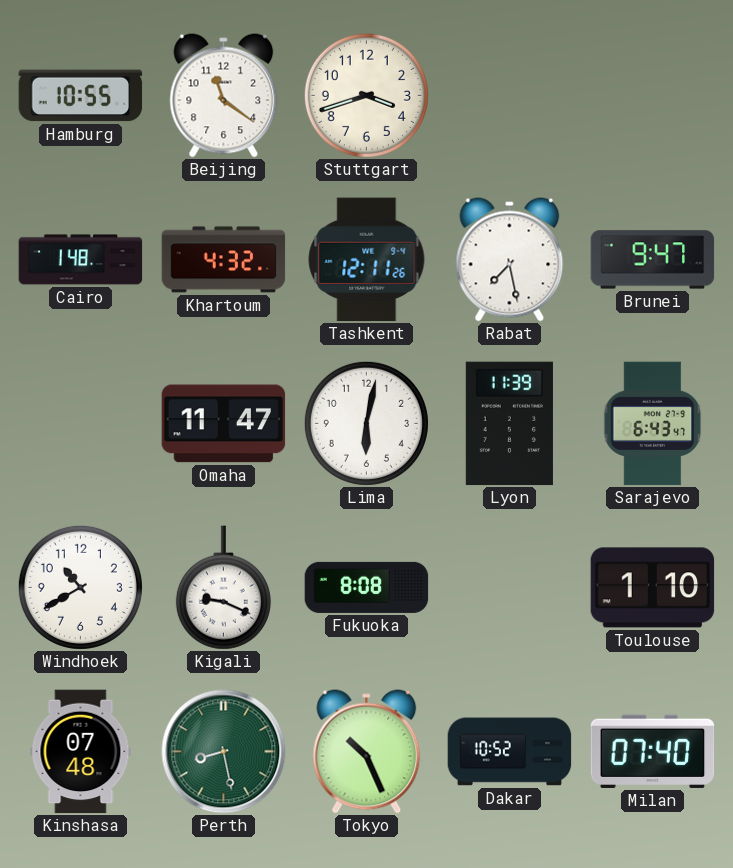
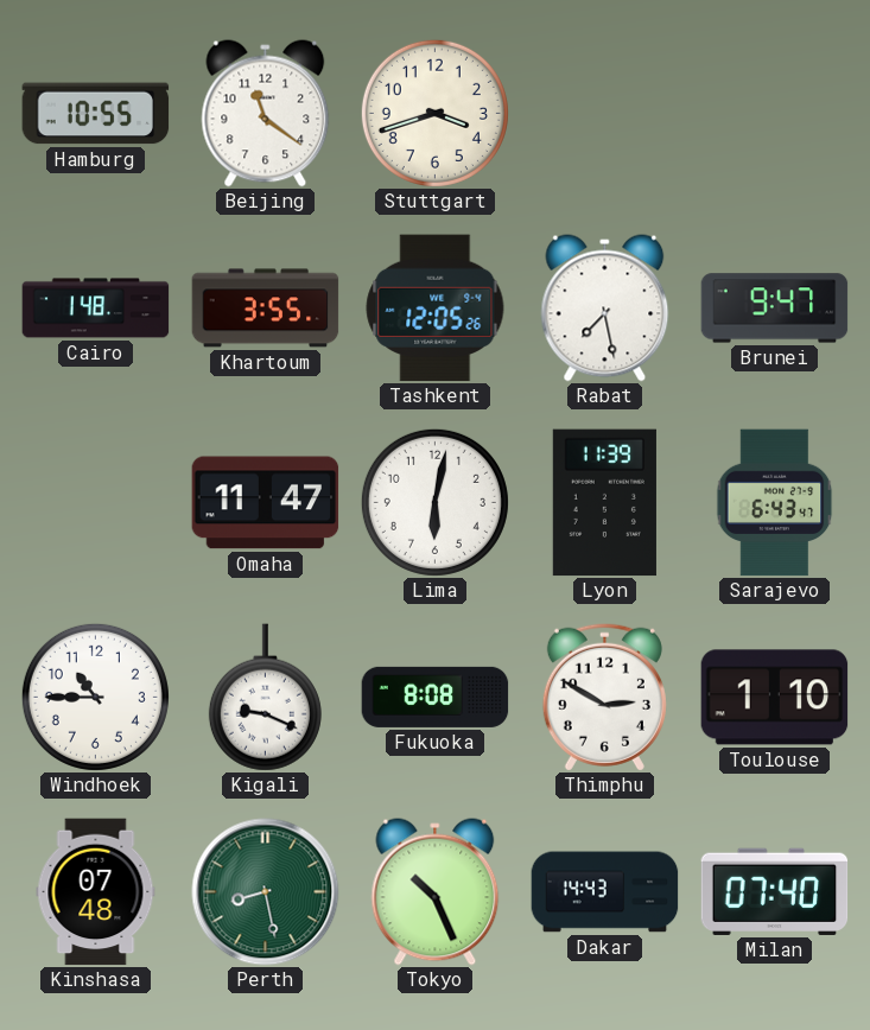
Khartoum: 4:32 -> 3:55
Tashkent: 12:11 -> 12:05
Windhoek: 10:40 -> 10:45
Thimphu: none -> 2:50
Dakar: 10:52 -> 14:43
